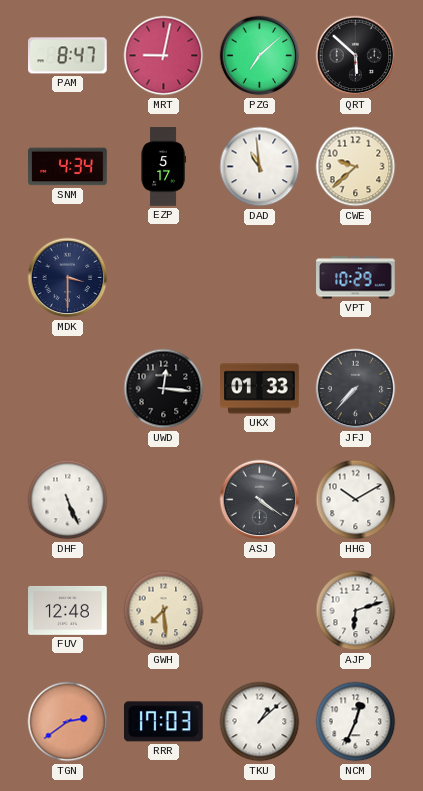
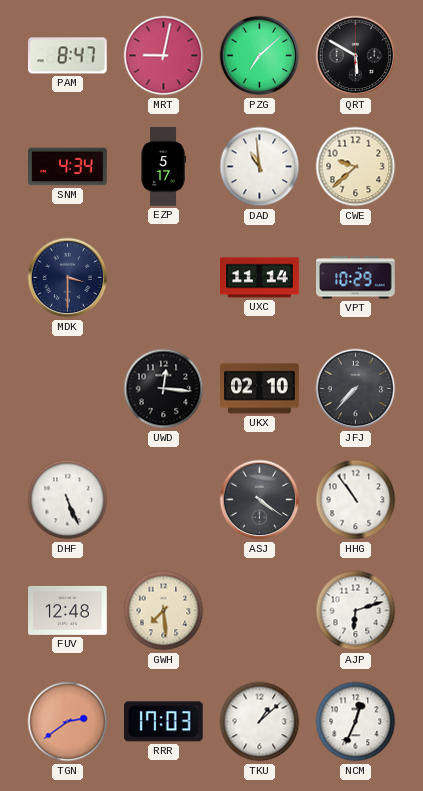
QRT: 5:52 -> 5:50
UXC: none -> 11:14
UKX: 01:33 -> 02:10
HHG: 10:10 -> 10:54
